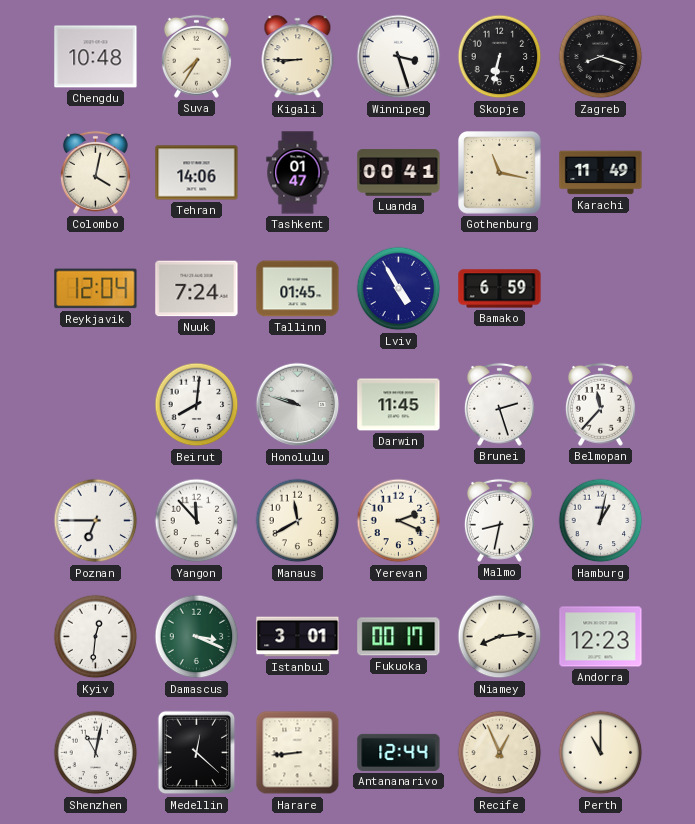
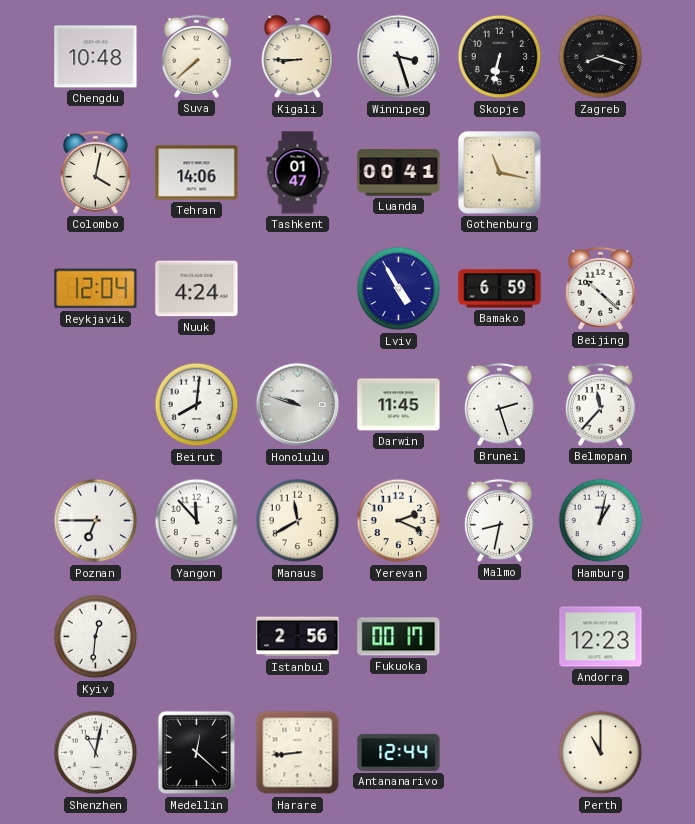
Suva: 7:35 -> 7:38
Karachi: 11:49 -> none
Nuuk: 7:24 -> 4:24
Tallinn: 01:45 -> none
Beijing: none -> 10:22
Damascus: 3:19 -> none
Istanbul: 3:01 -> 2:56
Niamey: 8:14 -> none
Recife: 12:56 -> none
